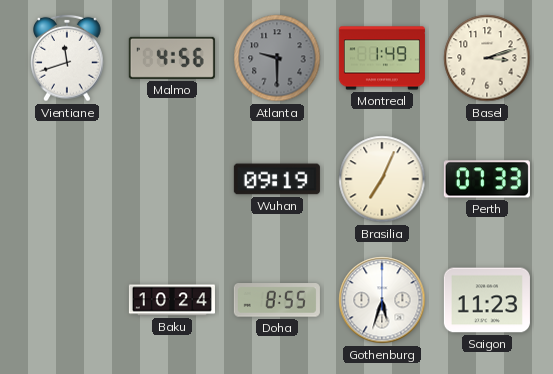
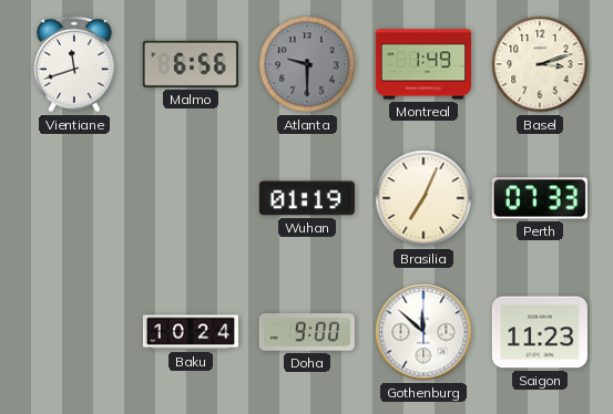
Malmo: 4:56 -> 6:56
Wuhan: 09:19 -> 01:19
Doha: 8:55 -> 9:00
Gothenburg: 5:33 -> 11:52
